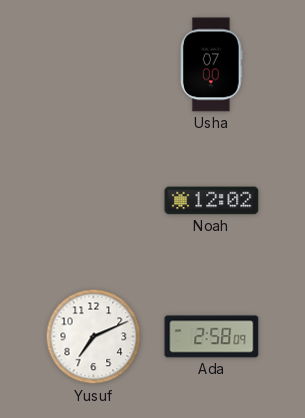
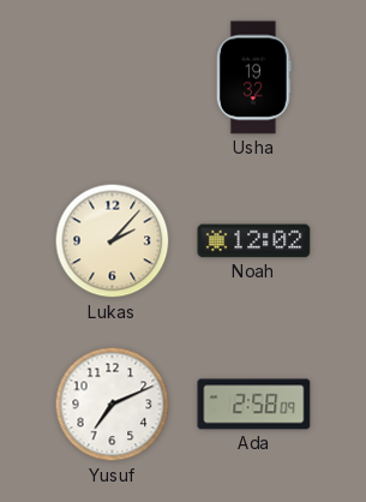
Usha: 07:00 -> 19:32
Lukas: none -> 2:07
